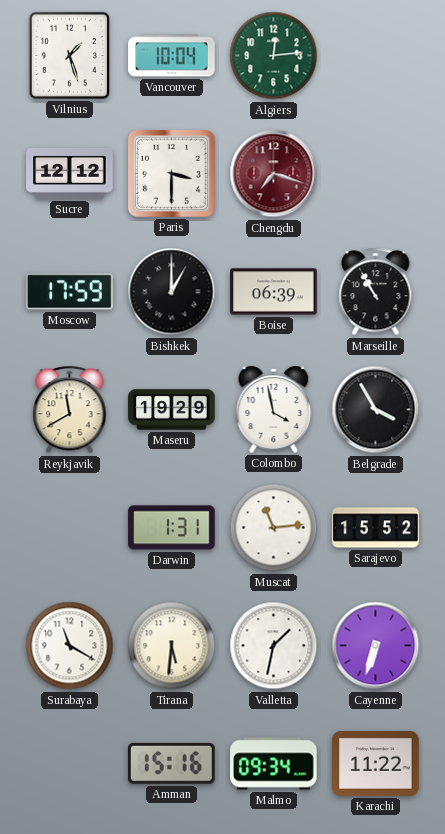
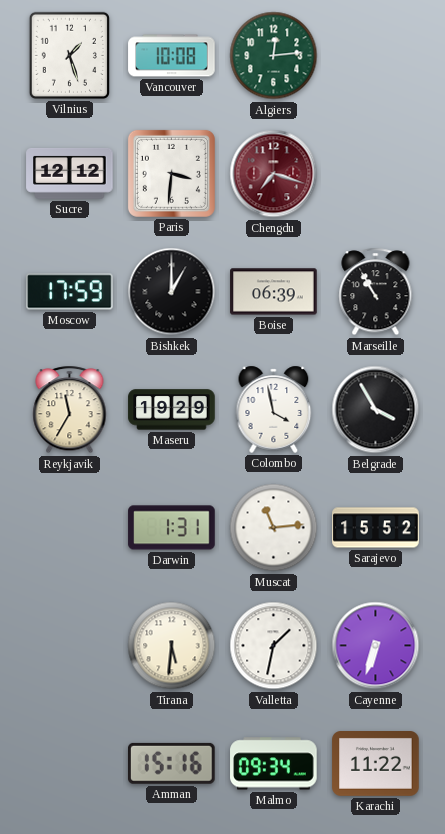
Vancouver: 10:04 -> 10:08
Paris: 3:30 -> 3:31
Reykjavik: 11:40 -> 11:35
Surabaya: 11:20 -> none
